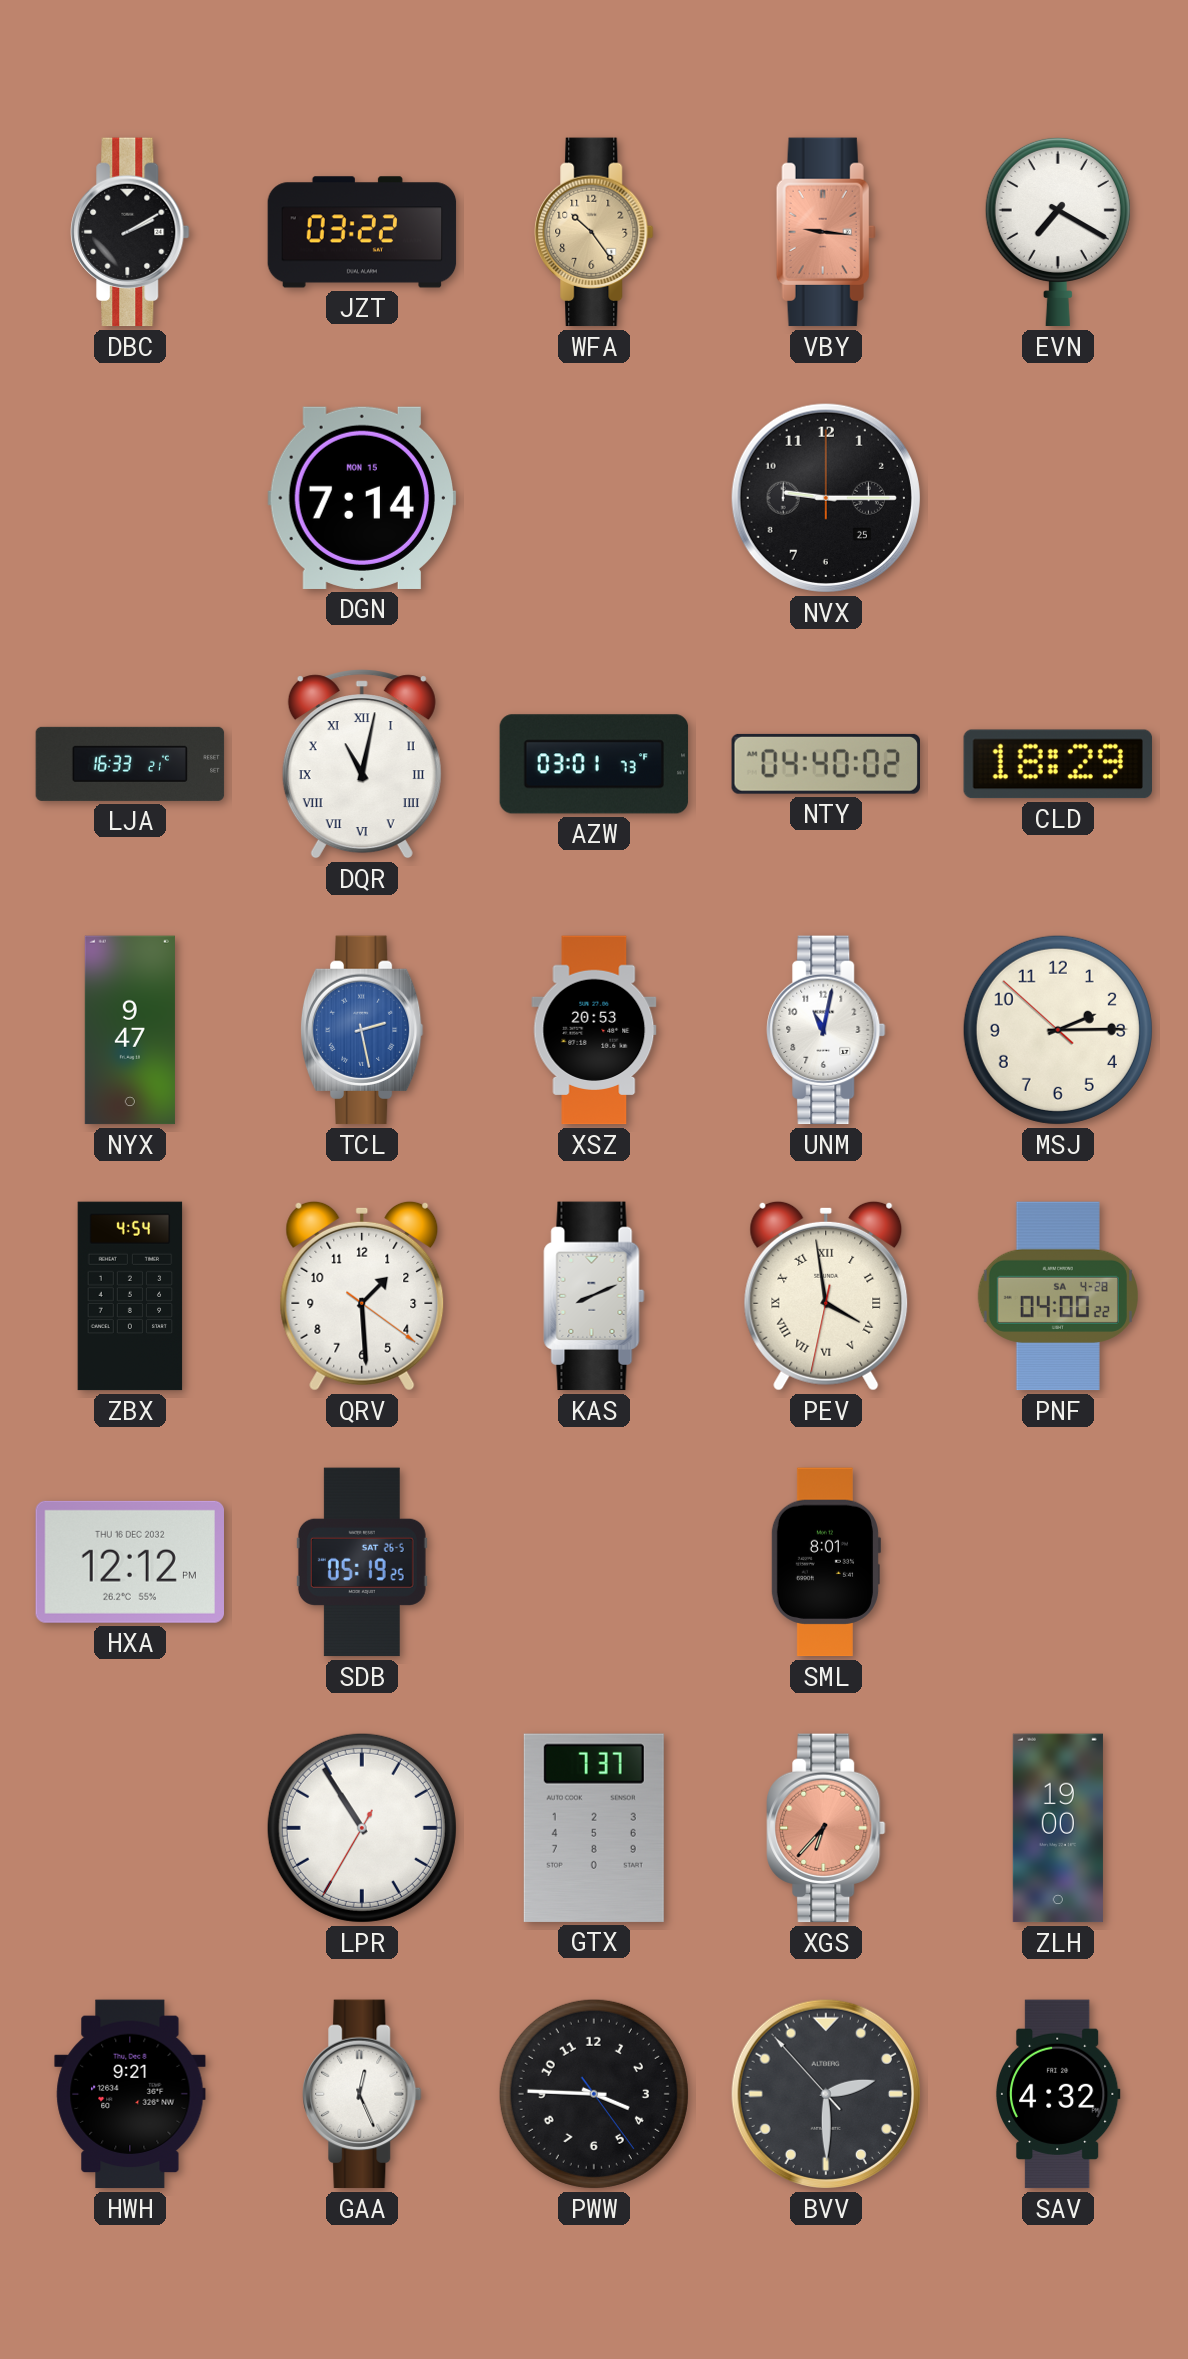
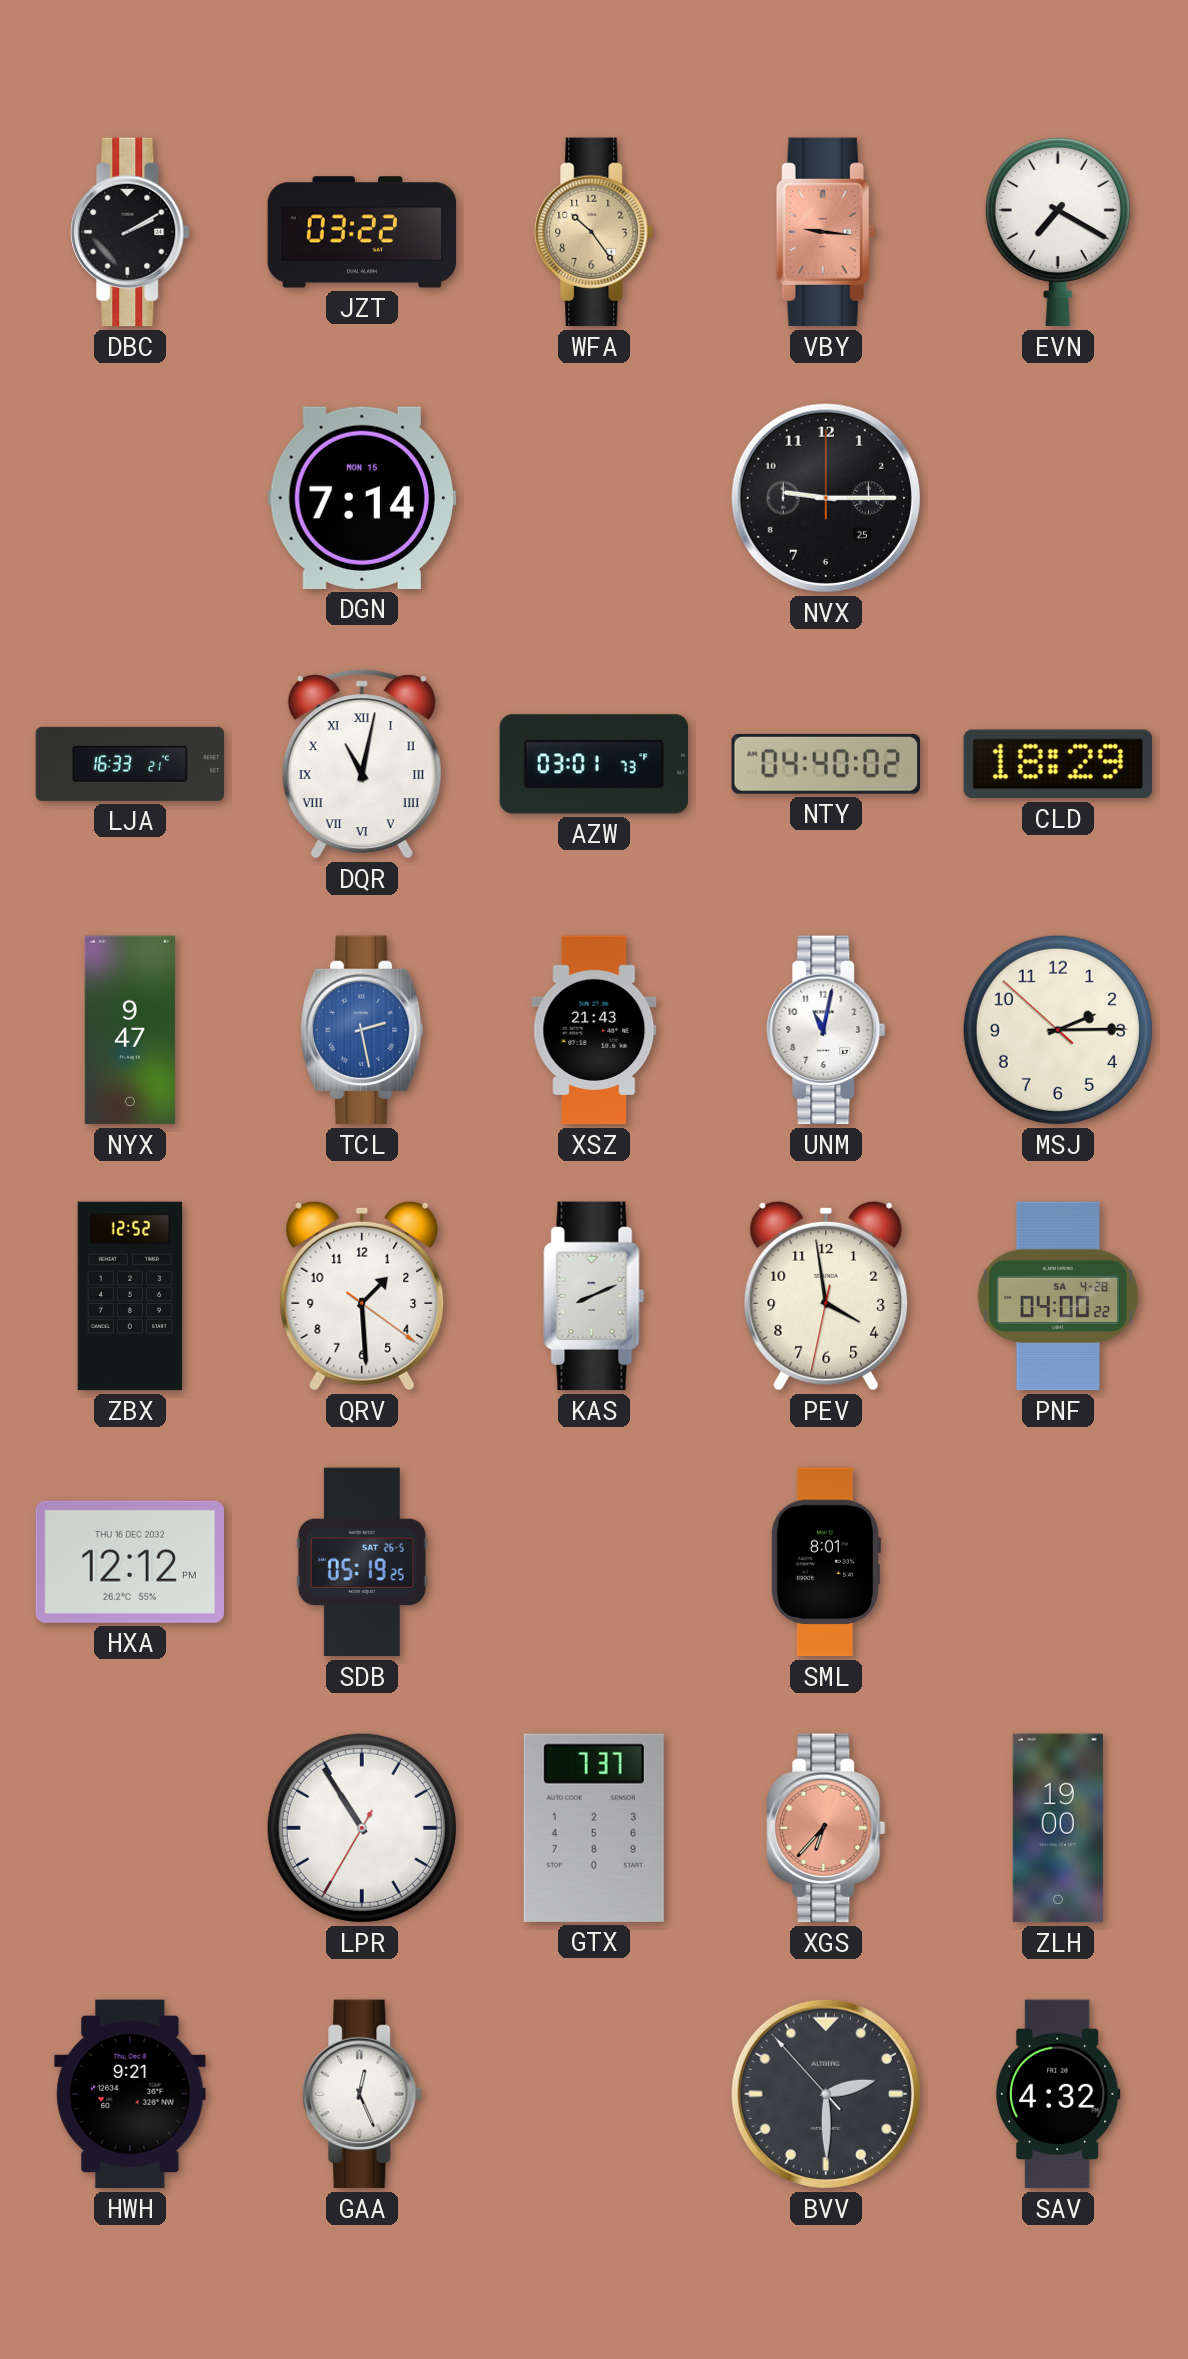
XSZ: 20:53 -> 21:43
ZBX: 4:54 -> 12:52
PEV numerals: Roman -> Arabic
PWW: 3:45 -> none
